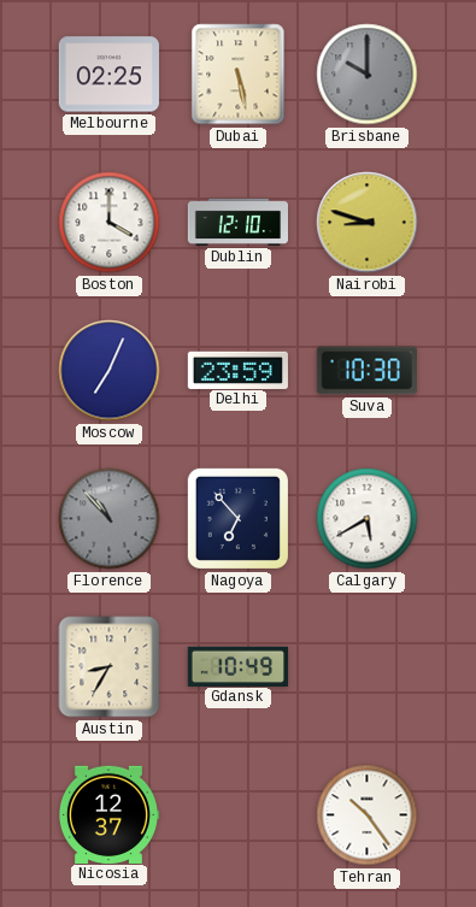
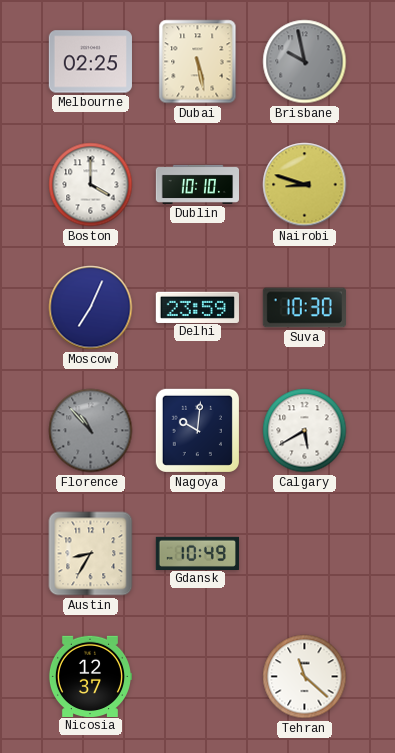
Brisbane: 10:00 -> 9:58
Dublin: 12:10 -> 10:10
Nagoya: 6:53 -> 10:01
Tehran: 10:24 -> 11:22
